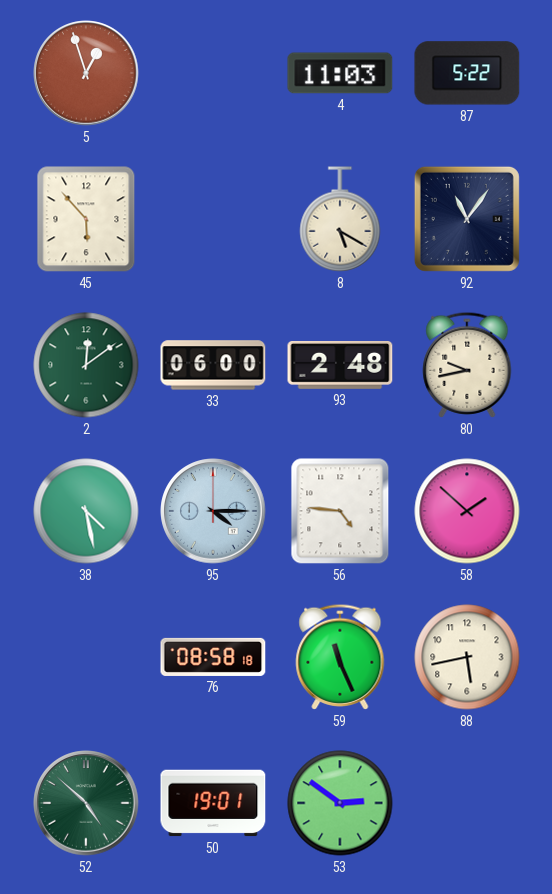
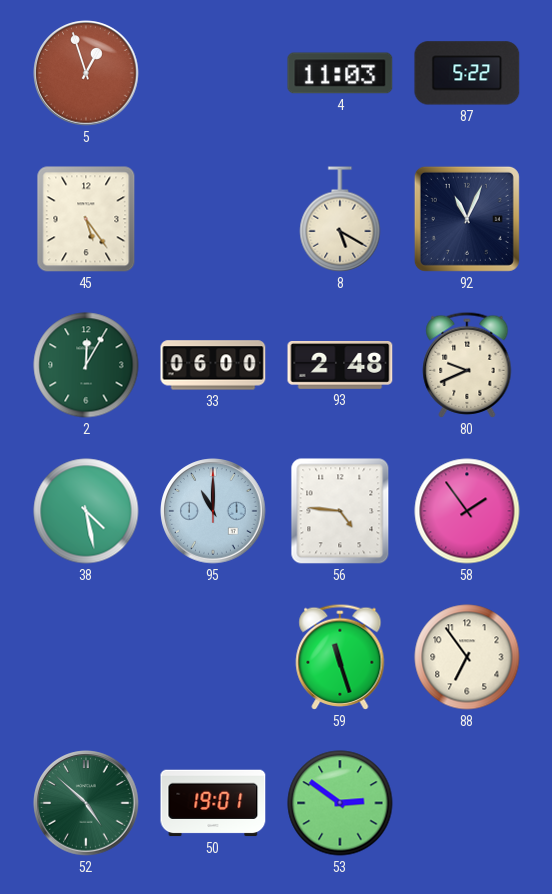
45: 5:53 -> 5:24
92: 11:06 -> 11:04
2: 12:09 -> 12:05
80: 9:43 -> 9:41
95: 4:15 -> 11:00
58: 1:52 -> 1:54
76: 08:58 -> none
59: 11:26 -> 11:27
88: 5:43 -> 6:54
